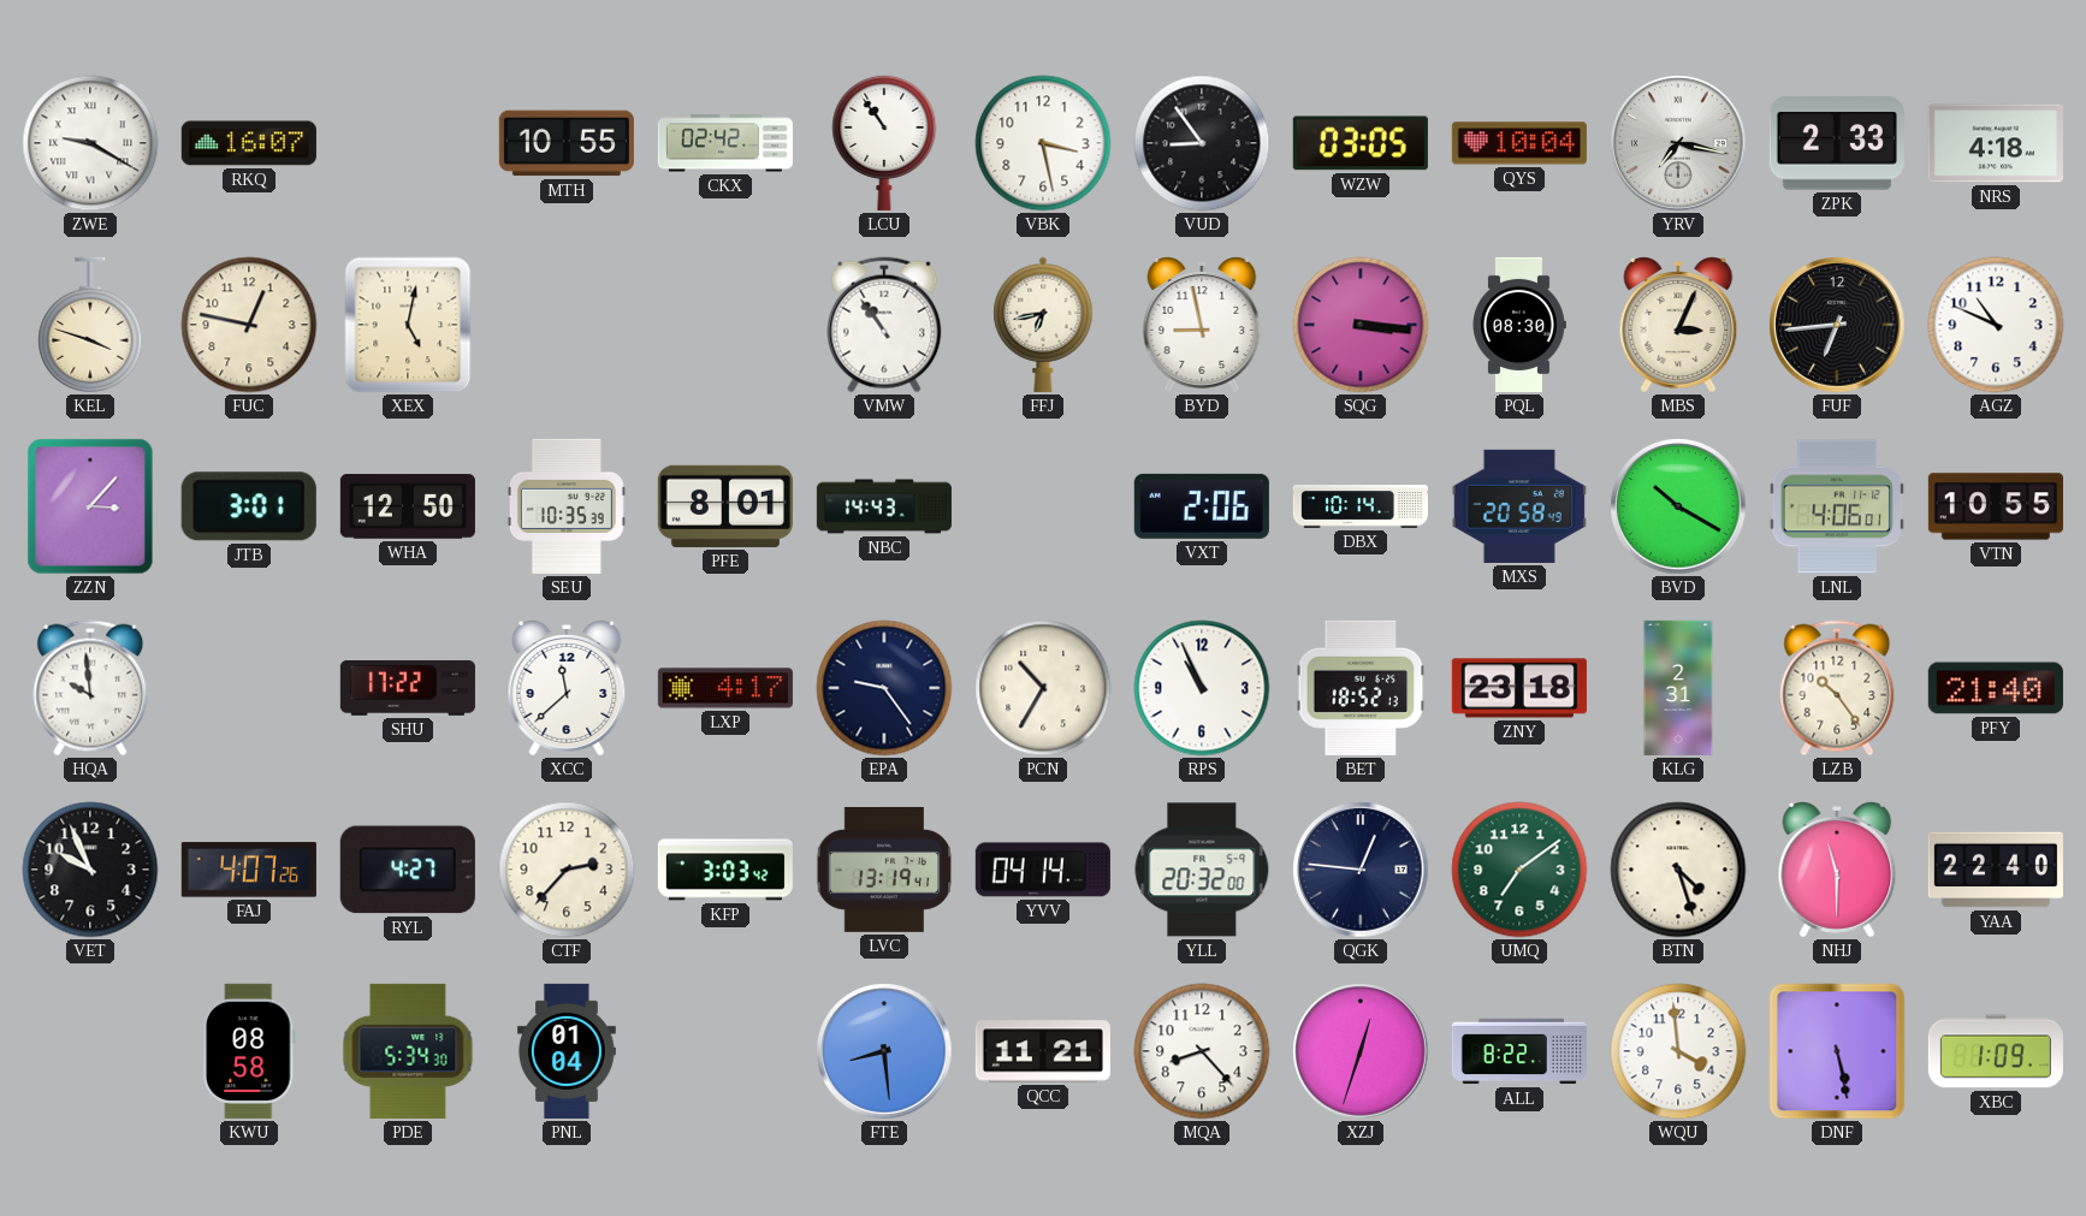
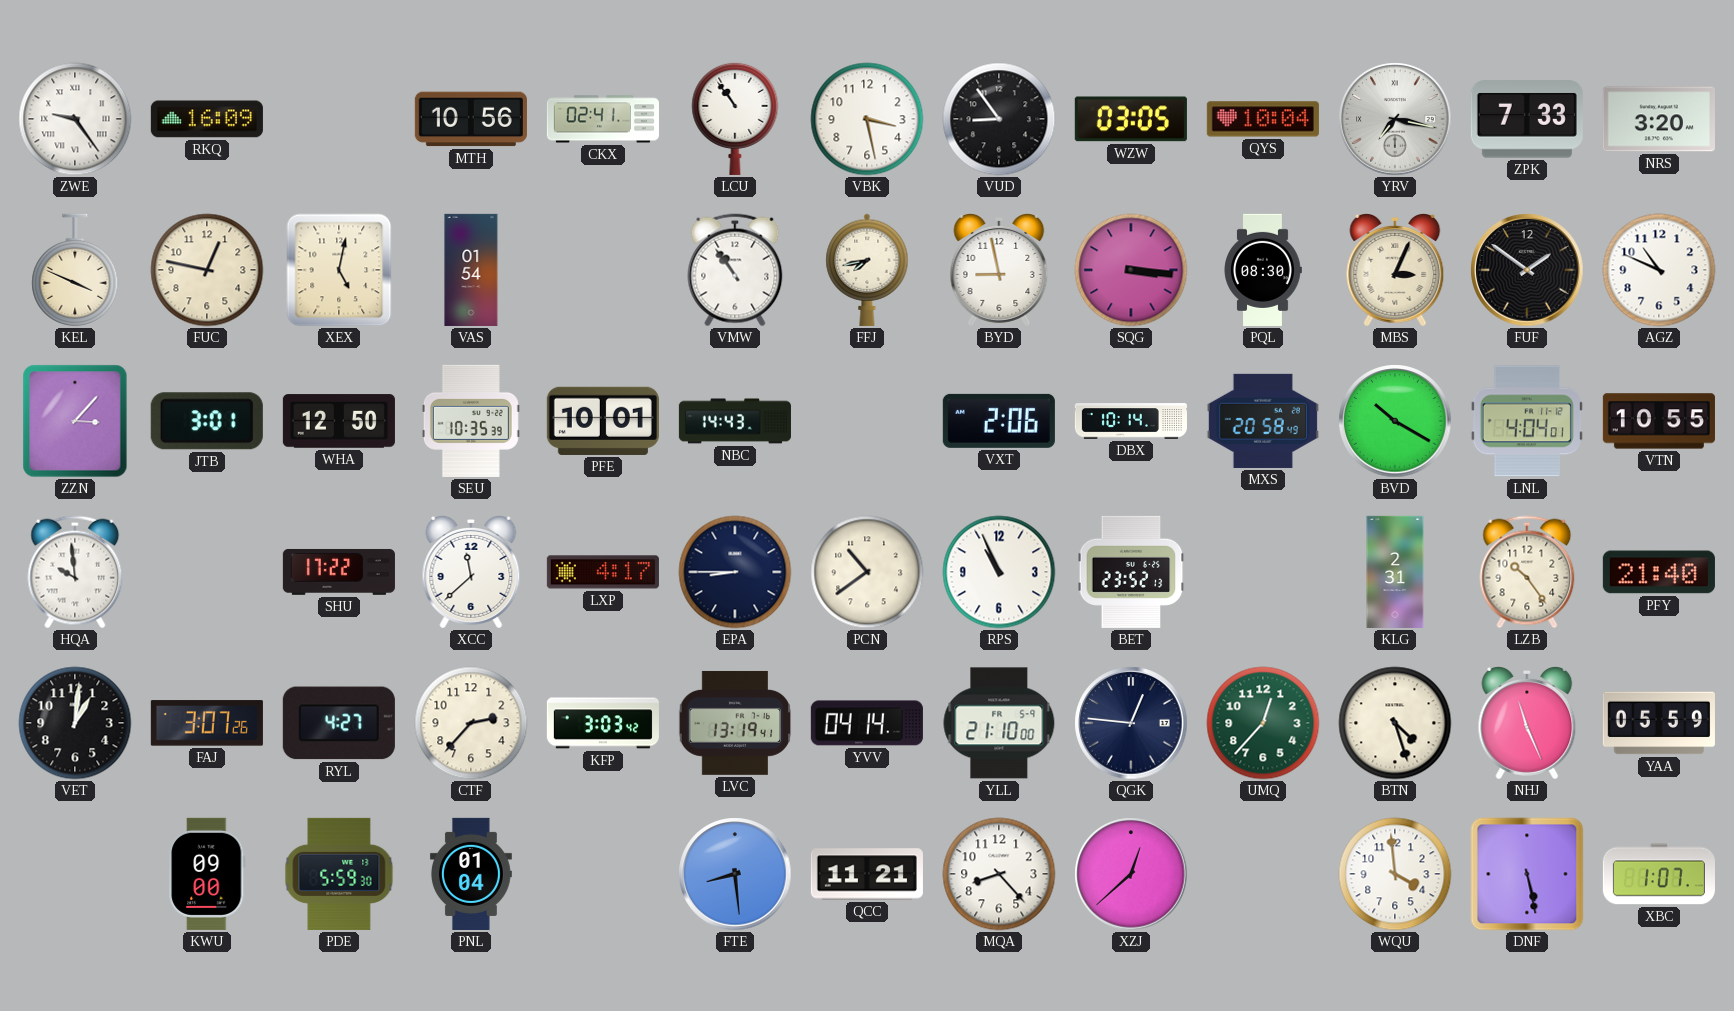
ZWE: 9:20 -> 9:24
RKQ: 16:07 -> 16:09
MTH: 10:55 -> 10:56
CKX: 02:42 -> 02:41
ZPK: 2:33 -> 7:33
NRS: 4:18 -> 3:20
KEL: 3:48 -> 3:49
VAS: none -> 01:54
FFJ: 6:43 -> 7:43
FUF: 6:44 -> 1:51
PFE: 8:01 -> 10:01
LNL: 4:06 -> 4:04
EPA: 9:24 -> 8:45
PCN: 10:35 -> 10:39
BET: 18:52 -> 23:52
ZNY: 23:18 -> none
VET: 9:56 -> 1:01
FAJ: 4:07 -> 3:07
YLL: 20:32 -> 21:10
UMQ: 7:09 -> 12:37
NHJ: 11:30 -> 11:26
YAA: 22:40 -> 05:59
KWU: 08:58 -> 09:00
PDE: 5:34 -> 5:59
XZJ: 12:33 -> 12:38
ALL: 8:22 -> none
XBC: 1:09 -> 1:07
